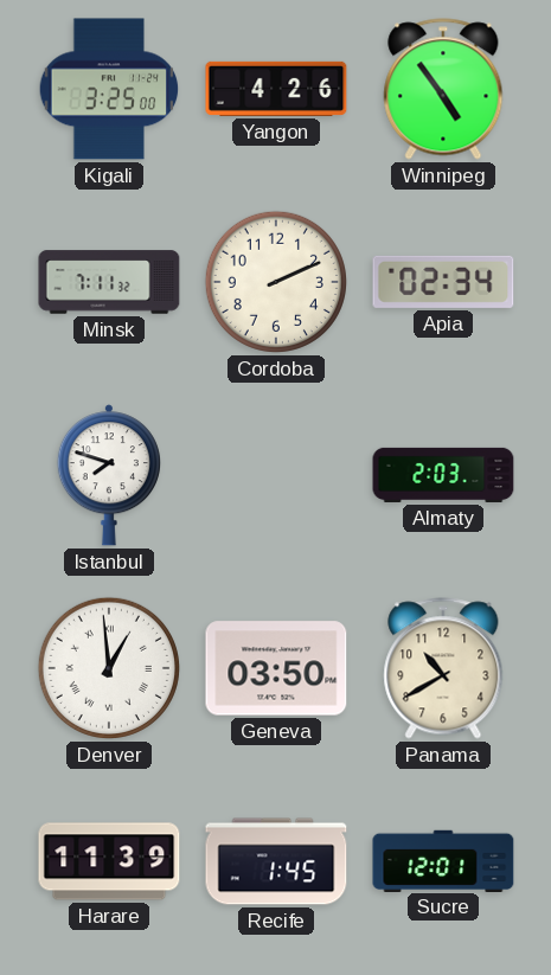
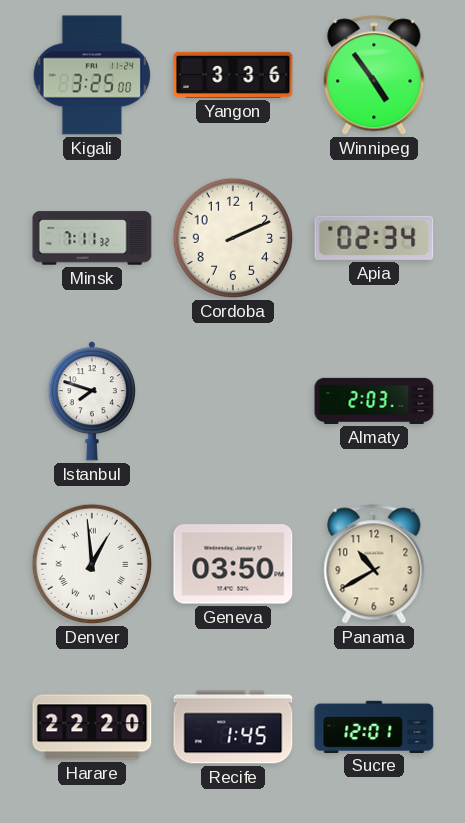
Yangon: 4:26 -> 3:36
Harare: 11:39 -> 22:20
